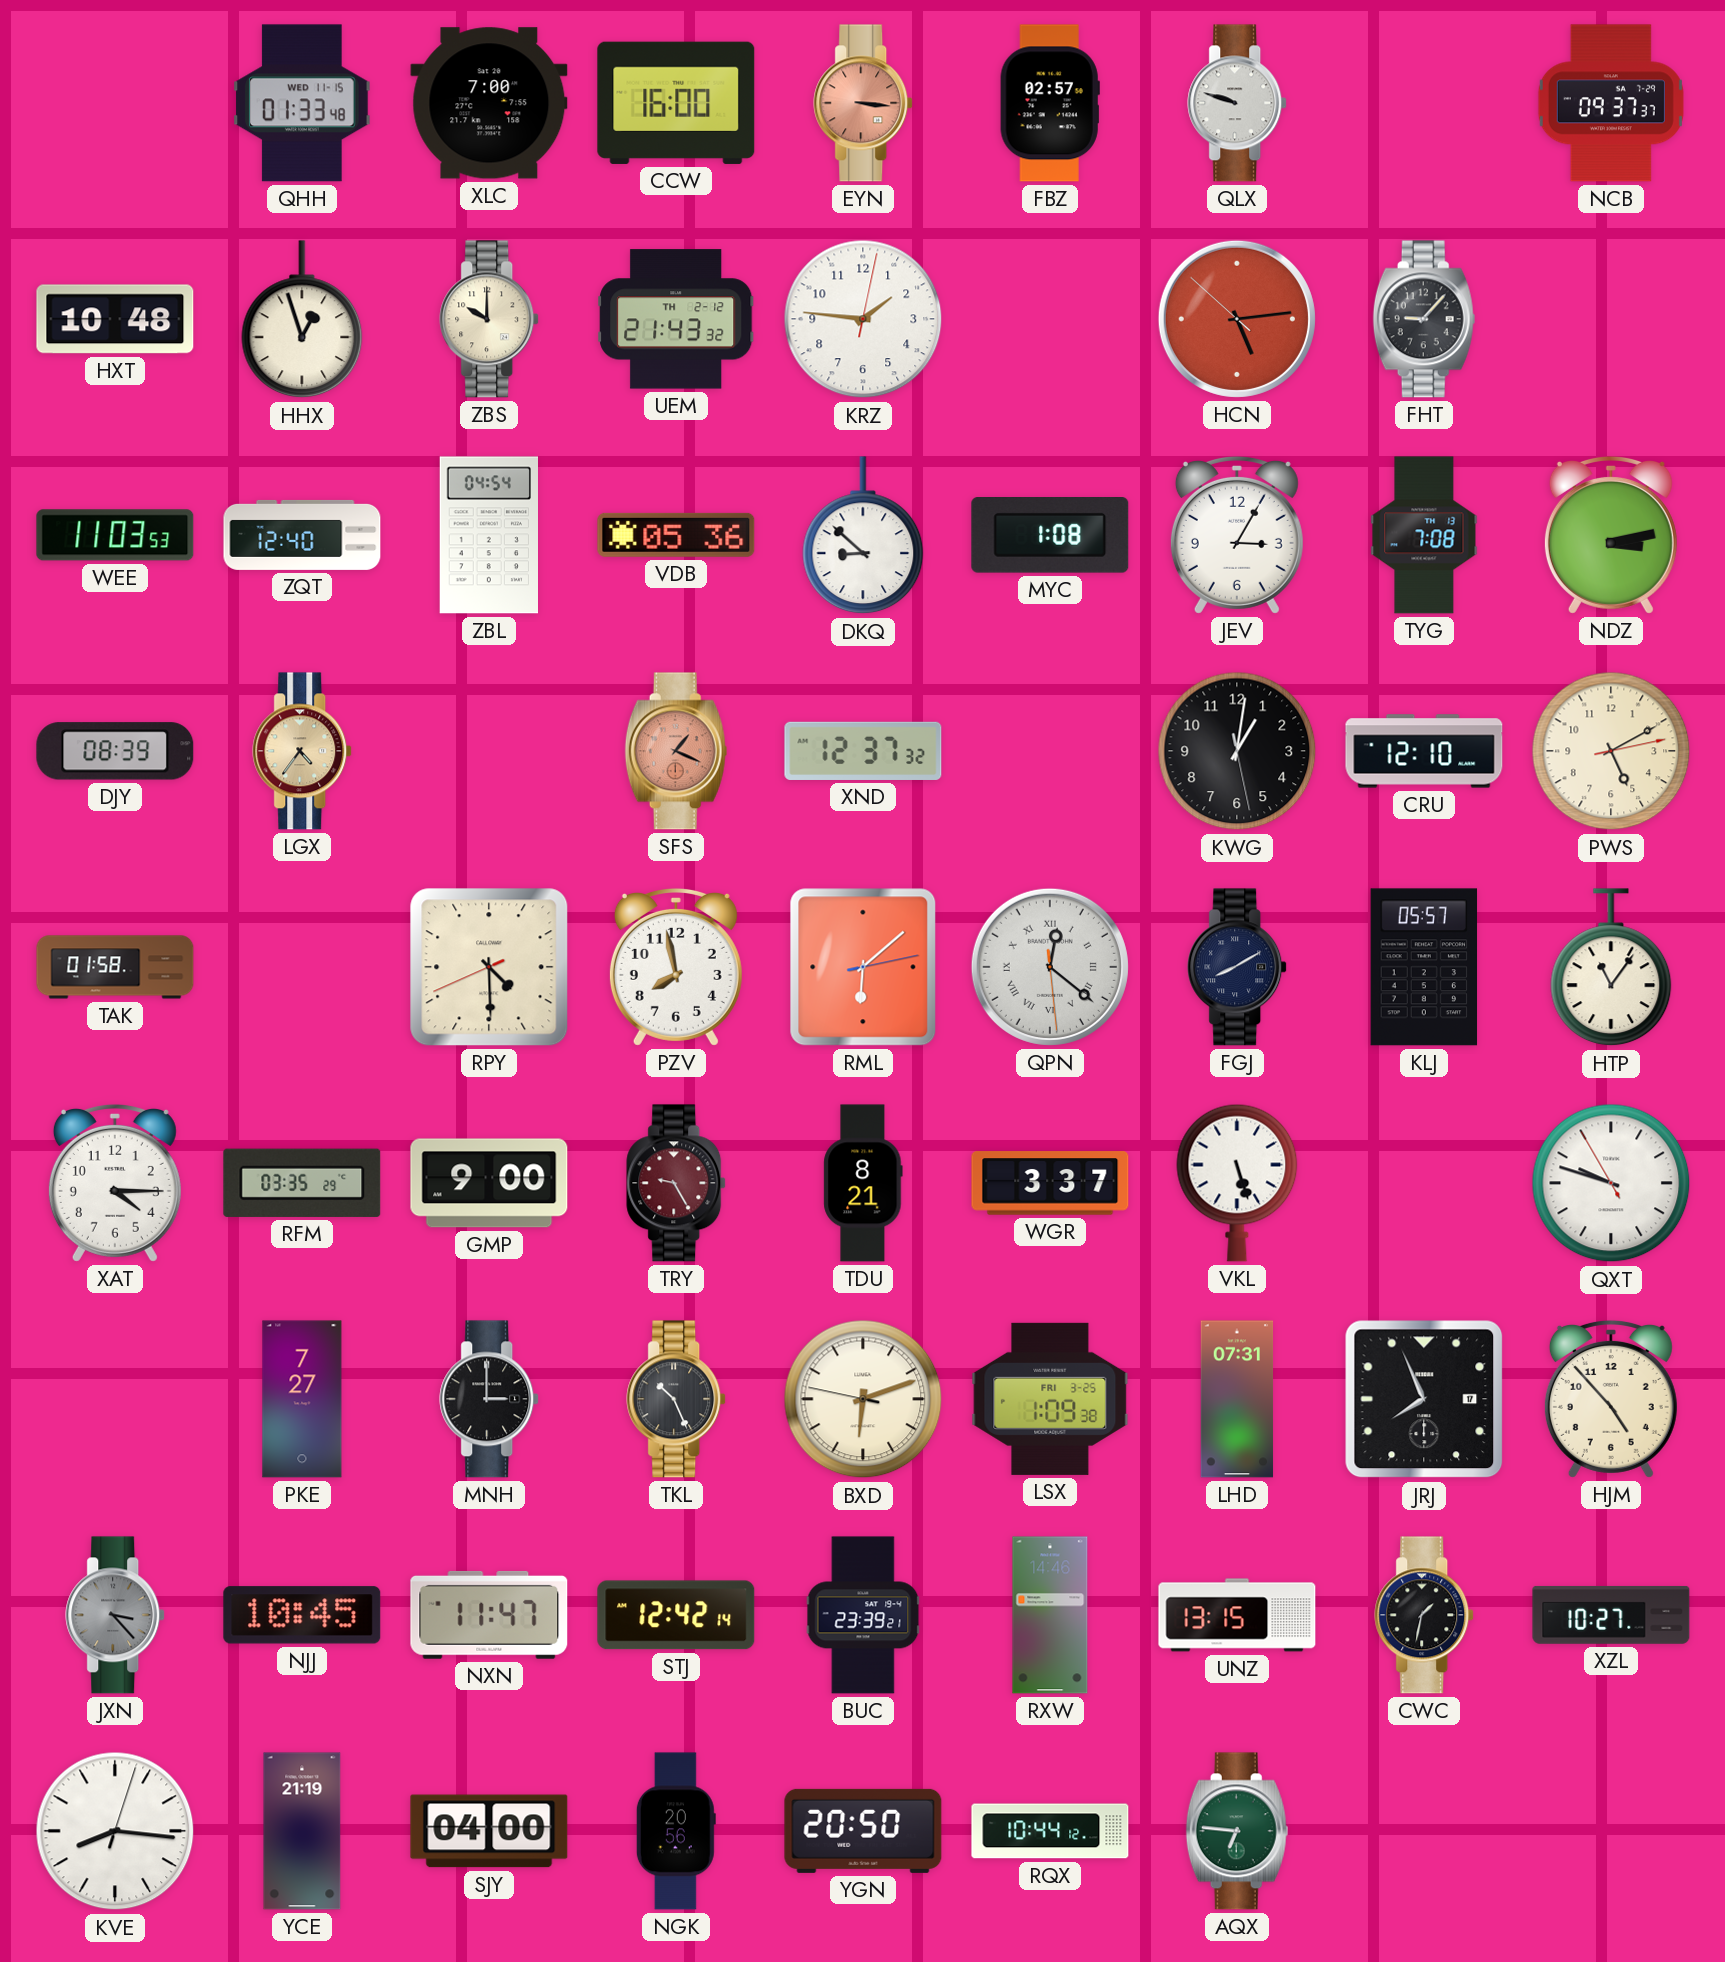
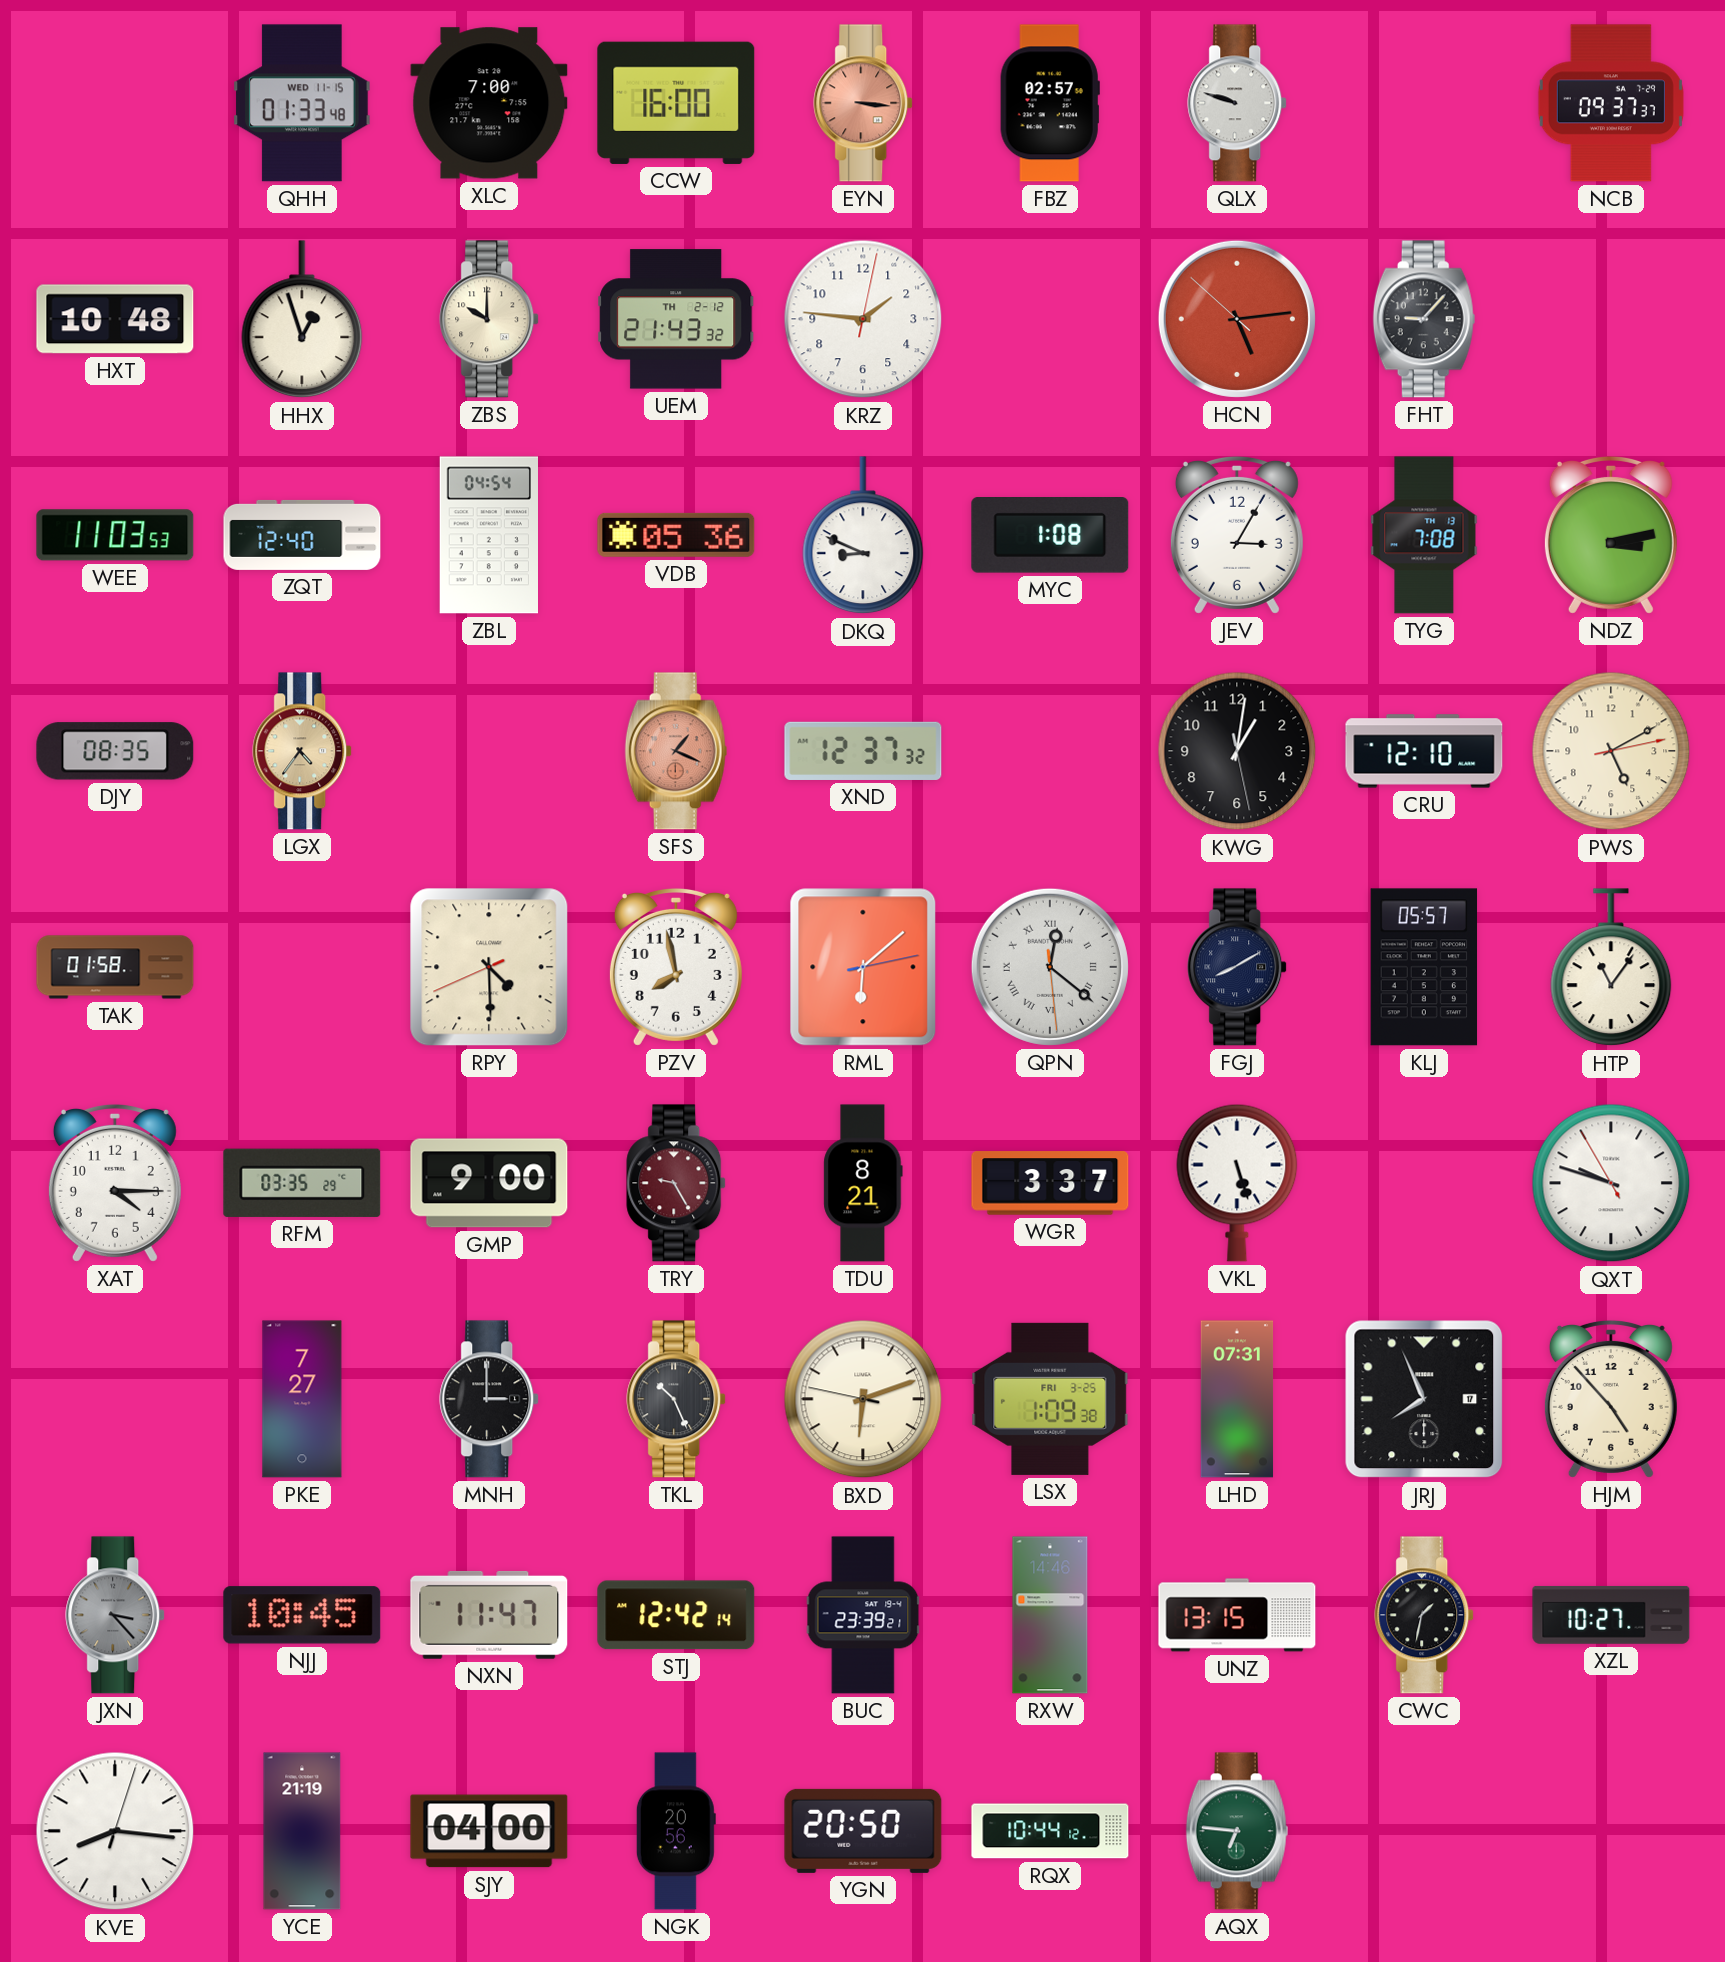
DKQ: 8:52 -> 8:49
DJY: 08:39 -> 08:35
